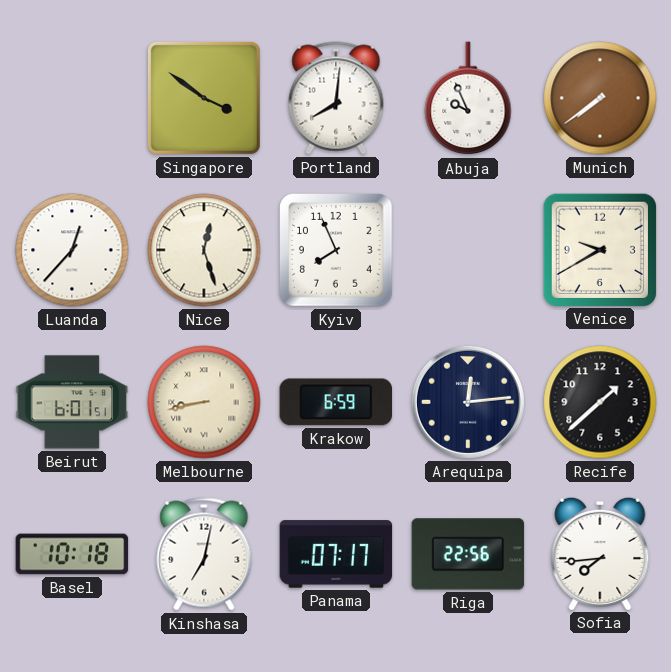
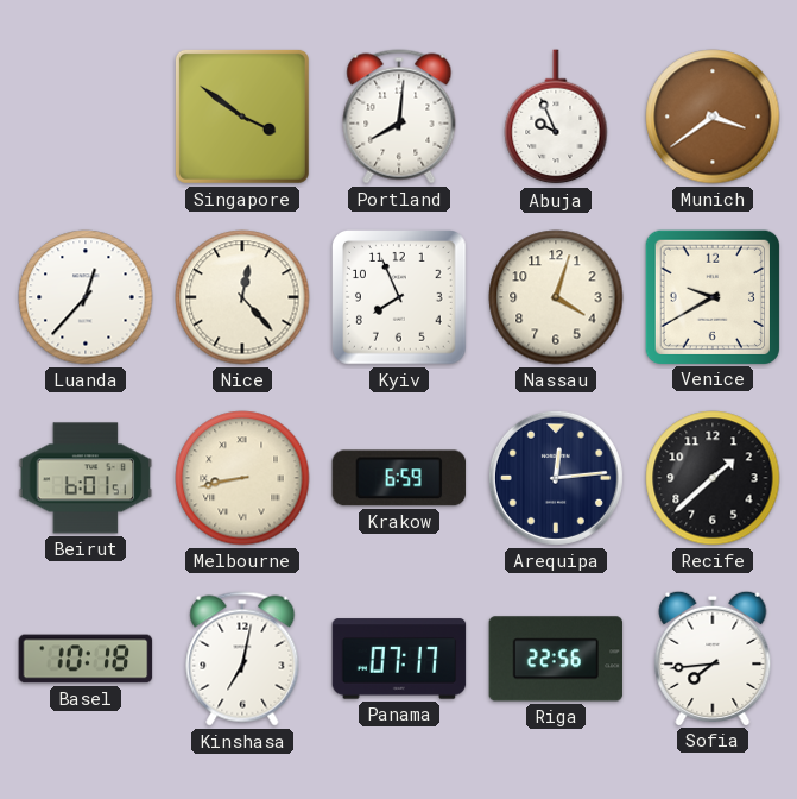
Munich: 7:39 -> 3:39
Nice: 12:27 -> 12:23
Nassau: none -> 4:03
